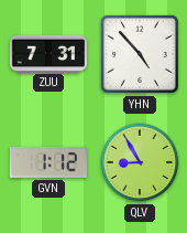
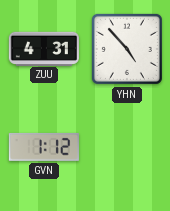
ZUU: 7:31 -> 4:31
QLV: 8:55 -> none
